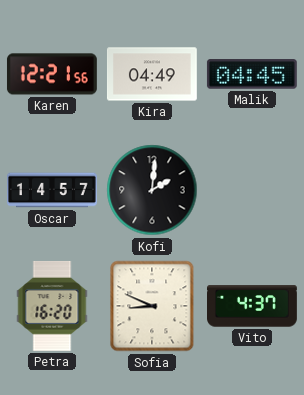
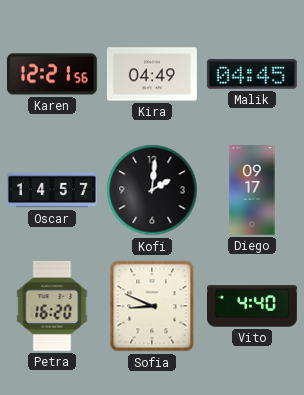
Diego: none -> 09:17
Vito: 4:37 -> 4:40
